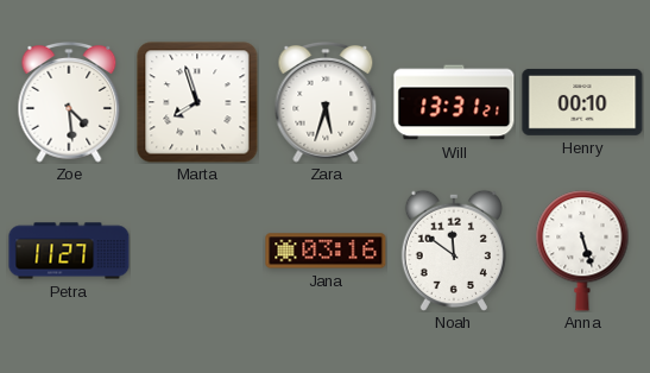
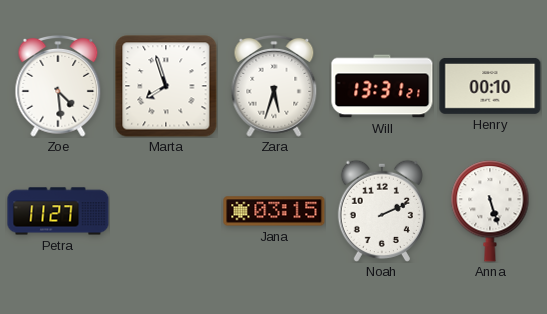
Jana: 03:16 -> 03:15
Noah: 11:51 -> 2:11
